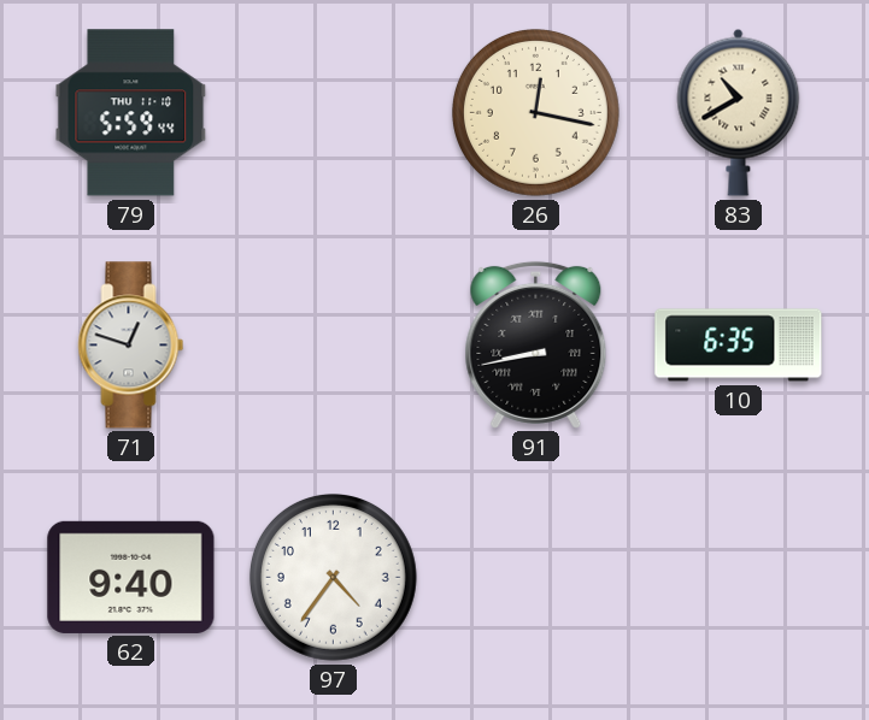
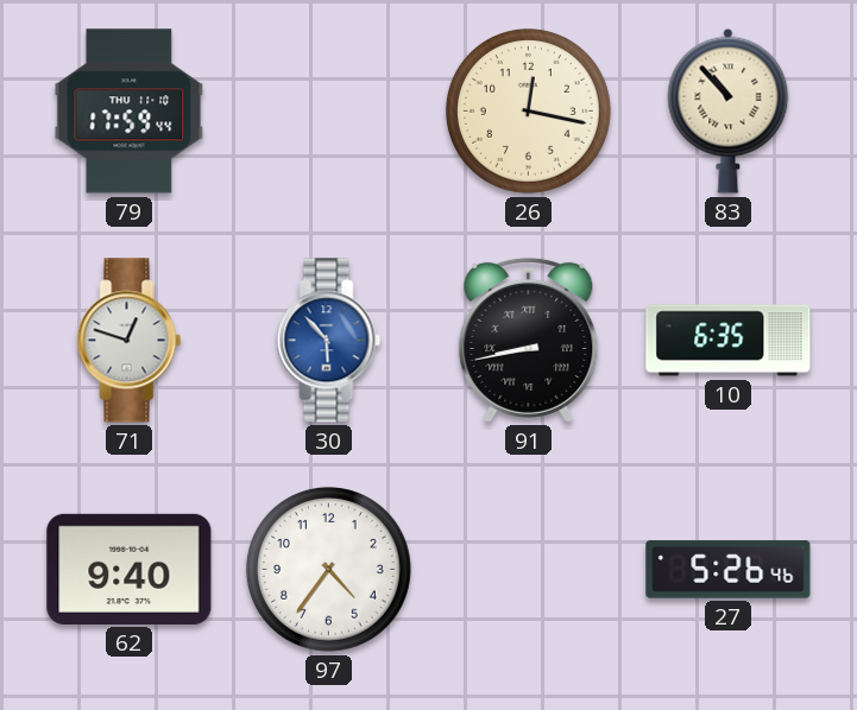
79: 5:59 -> 17:59
83: 10:40 -> 10:53
30: none -> 5:53
27: none -> 5:26
